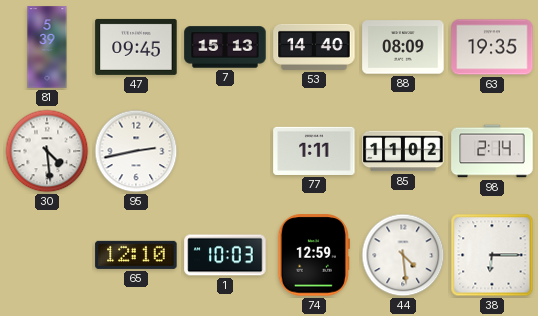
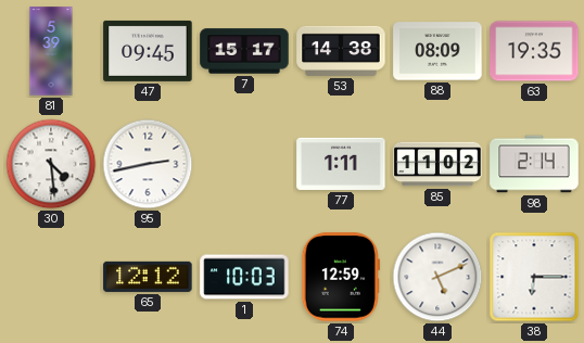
7: 15:13 -> 15:17
53: 14:40 -> 14:38
65: 12:10 -> 12:12
44: 4:29 -> 5:11
